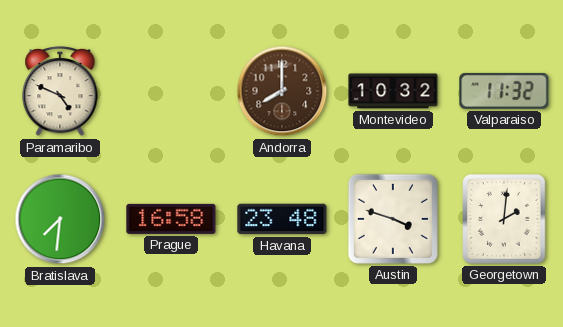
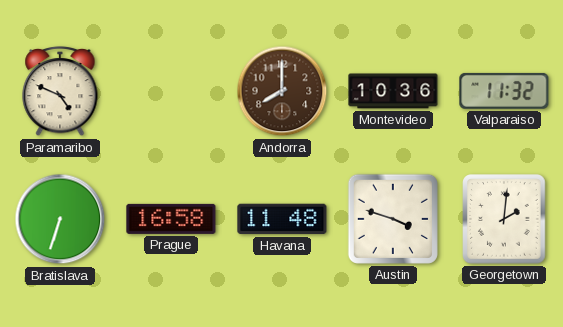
Montevideo: 10:32 -> 10:36
Bratislava: 7:31 -> 6:33
Havana: 23:48 -> 11:48
